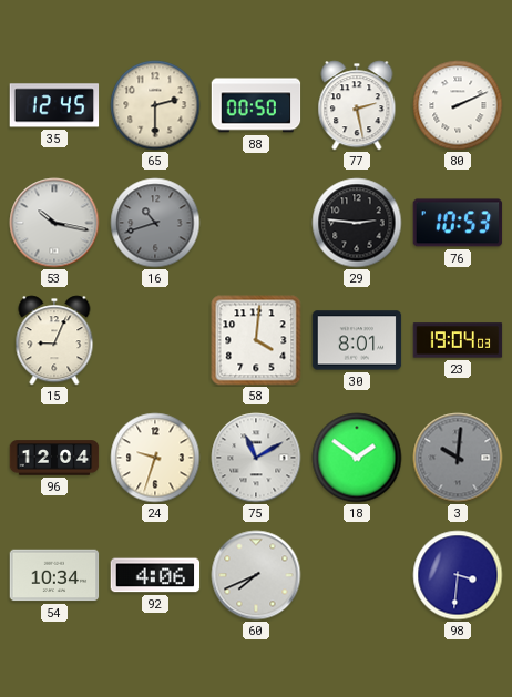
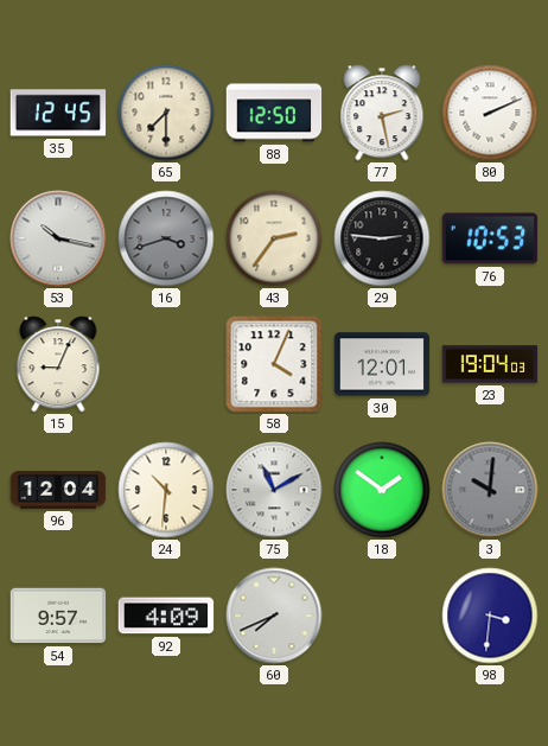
65: 2:30 -> 7:30
88: 00:50 -> 12:50
16: 10:42 -> 3:42
43: none -> 2:36
58: 4:01 -> 4:04
30: 8:01 -> 12:01
24: 9:33 -> 10:31
54: 10:34 -> 9:57
92: 4:06 -> 4:09
